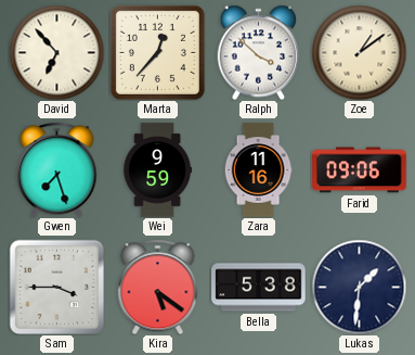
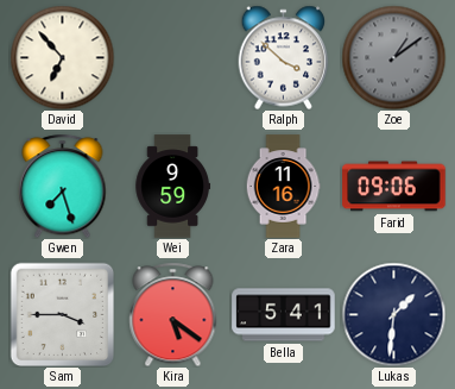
Marta: 12:37 -> none
Zoe dial: cream -> grey
Bella: 5:38 -> 5:41
